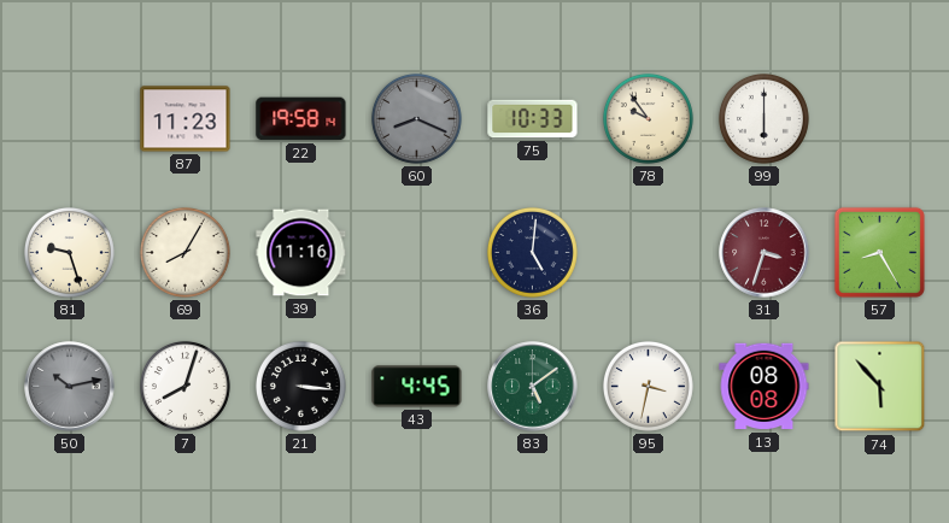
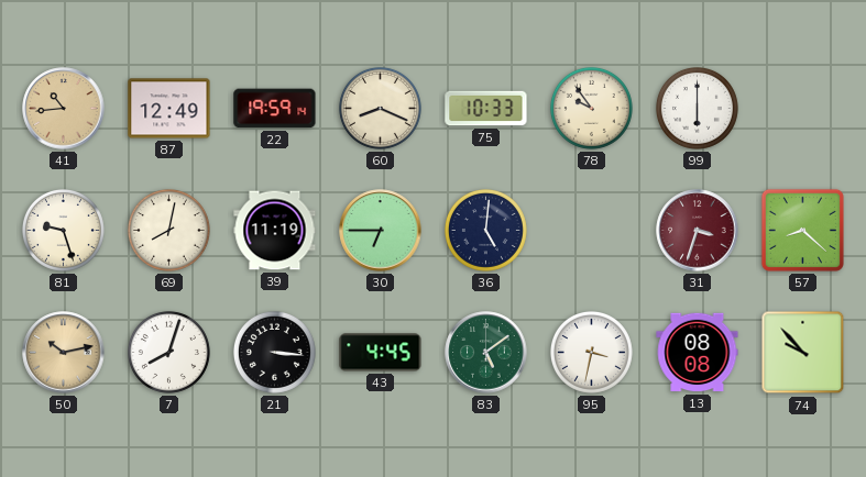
41: none -> 10:44
87: 11:23 -> 12:49
22: 19:58 -> 19:59
60 dial: grey -> cream
69: 8:05 -> 8:02
39: 11:16 -> 11:19
30: none -> 6:45
57: 8:25 -> 8:22
50 dial: grey -> champagne
74: 5:53 -> 9:53
